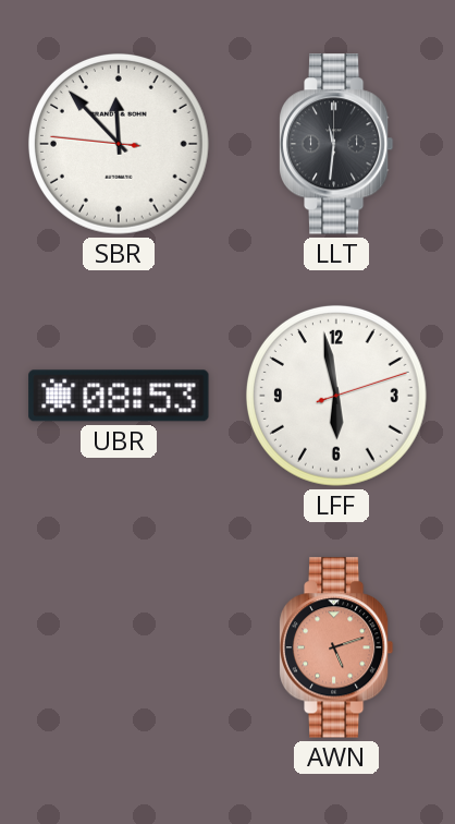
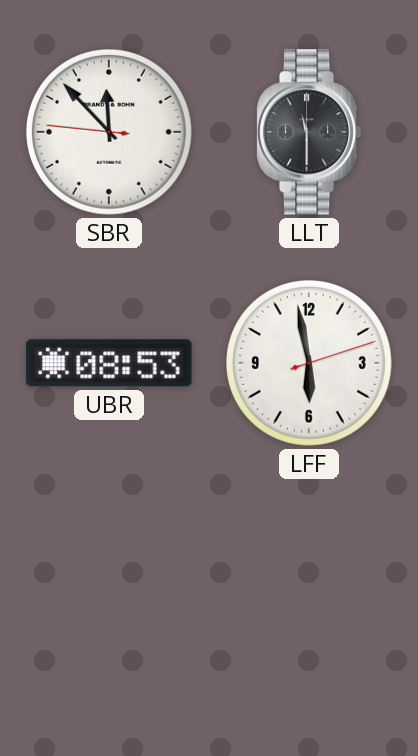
LLT: 11:31 -> 11:30
AWN: 5:12 -> none
